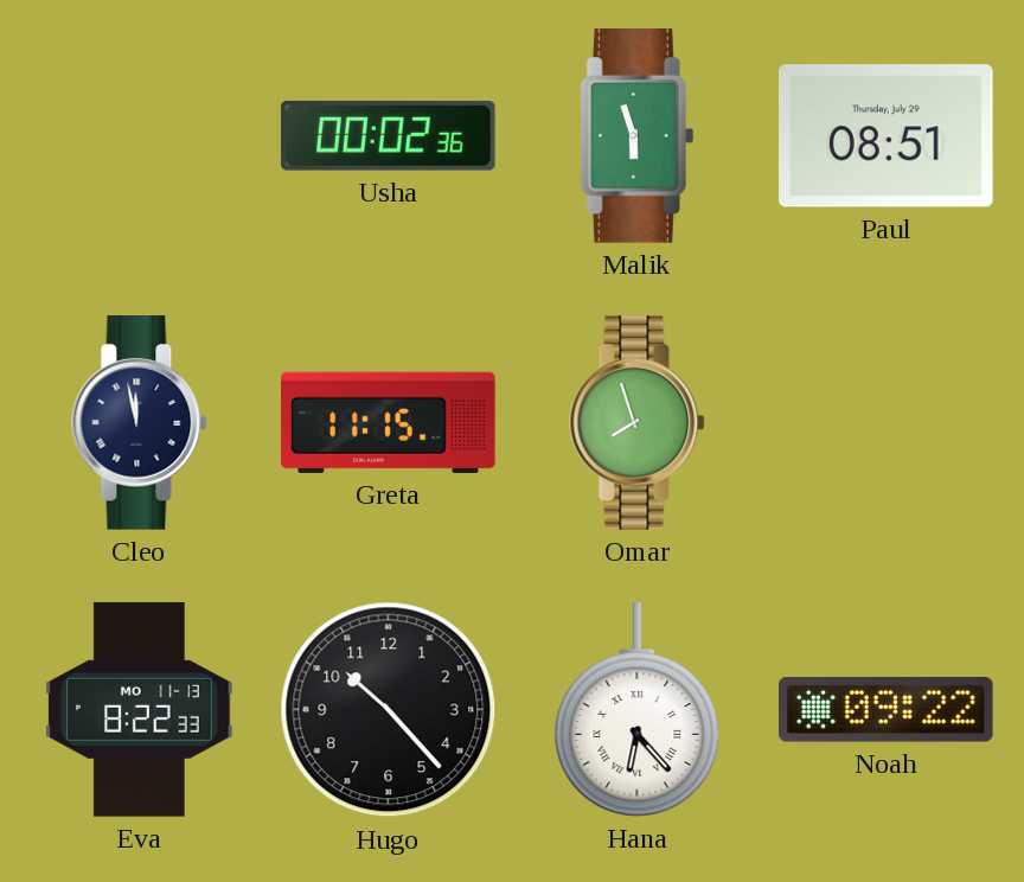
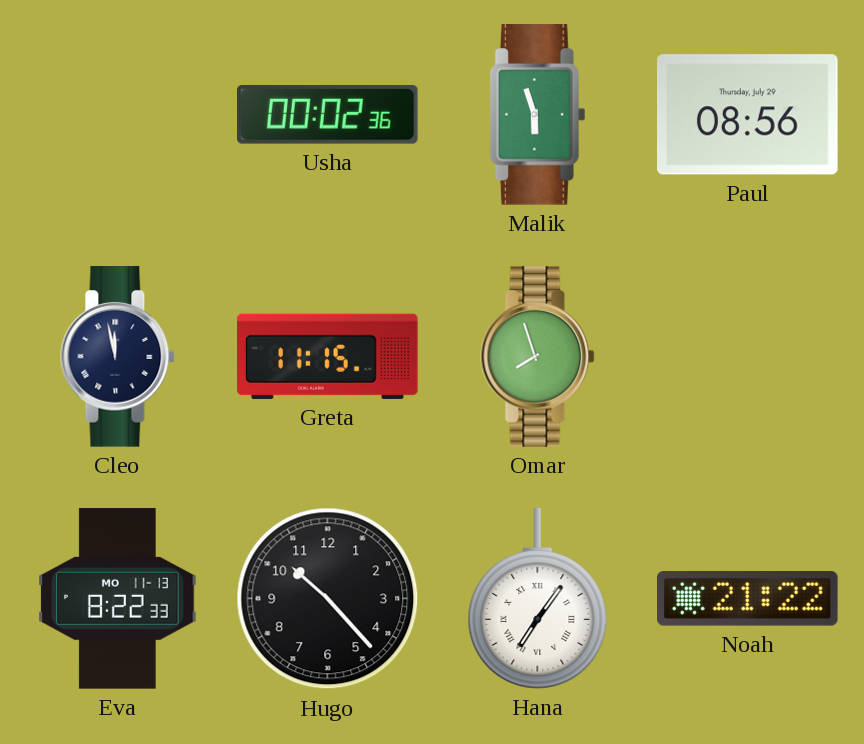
Paul: 08:51 -> 08:56
Hana: 6:23 -> 7:06
Noah: 09:22 -> 21:22
